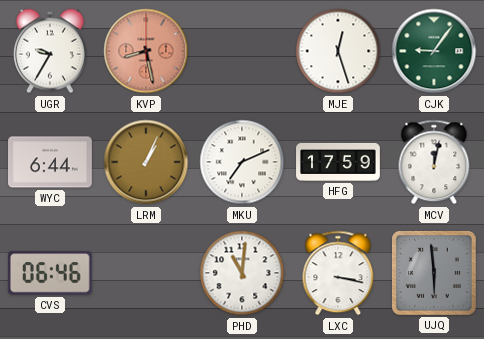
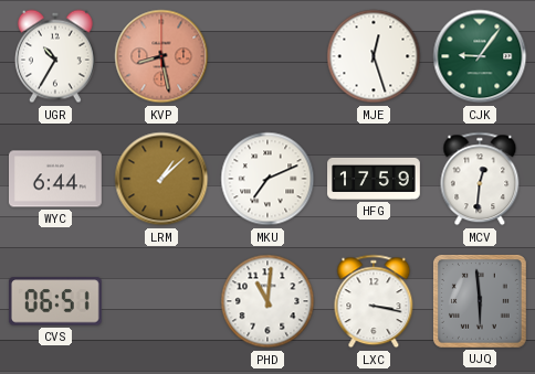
UGR: 9:35 -> 10:35
LRM: 1:04 -> 1:08
MCV: 12:02 -> 12:31
CVS: 06:46 -> 06:51
